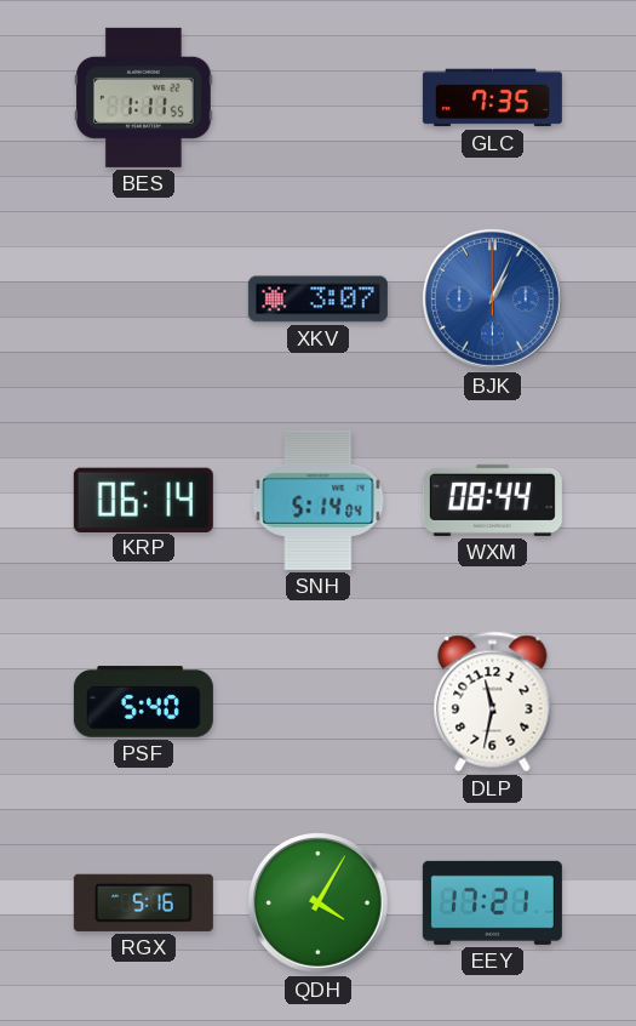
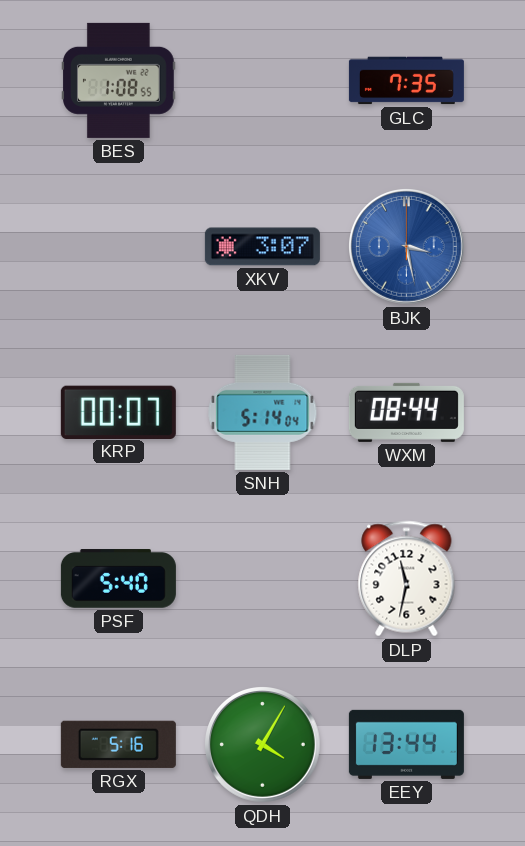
BES: 1:11 -> 1:08
BJK: 1:04 -> 3:28
KRP: 06:14 -> 00:07
EEY: 17:21 -> 13:44
